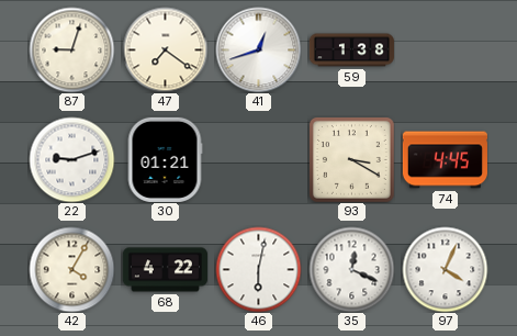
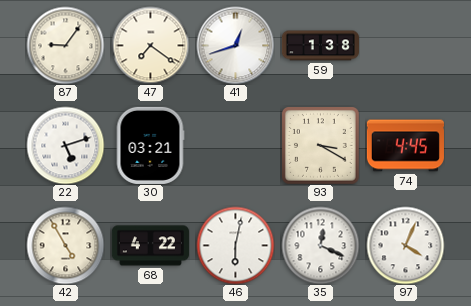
87: 9:03 -> 9:06
22: 9:12 -> 5:12
30: 01:21 -> 03:21
42: 4:05 -> 4:55
